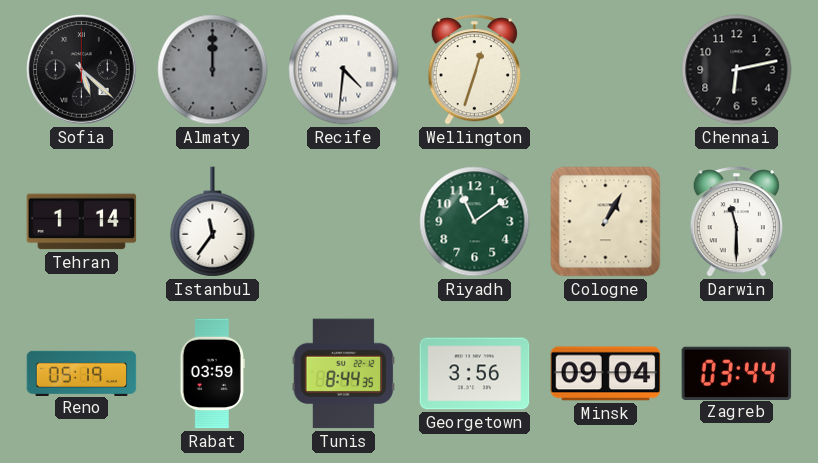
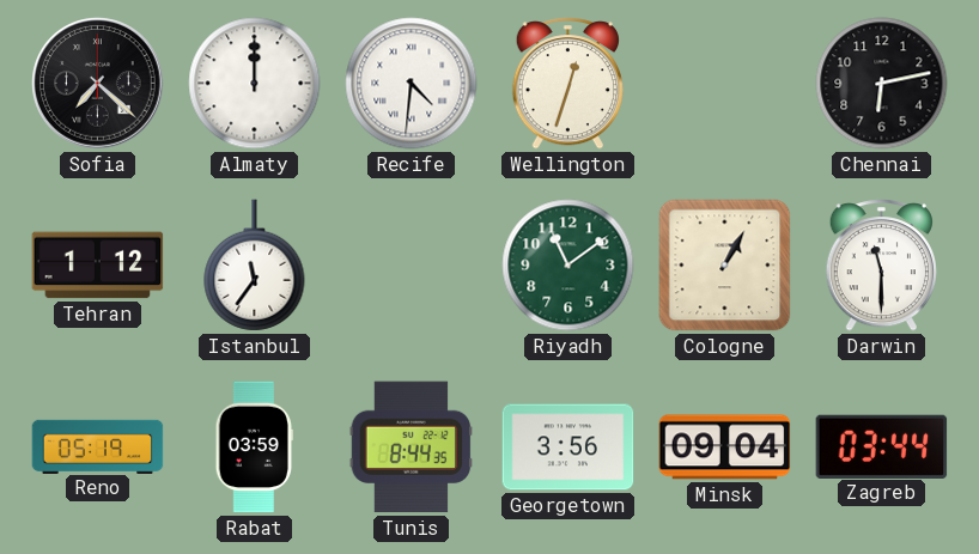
Sofia: 5:22 -> 7:22
Almaty dial: grey -> white
Tehran: 1:14 -> 1:12
